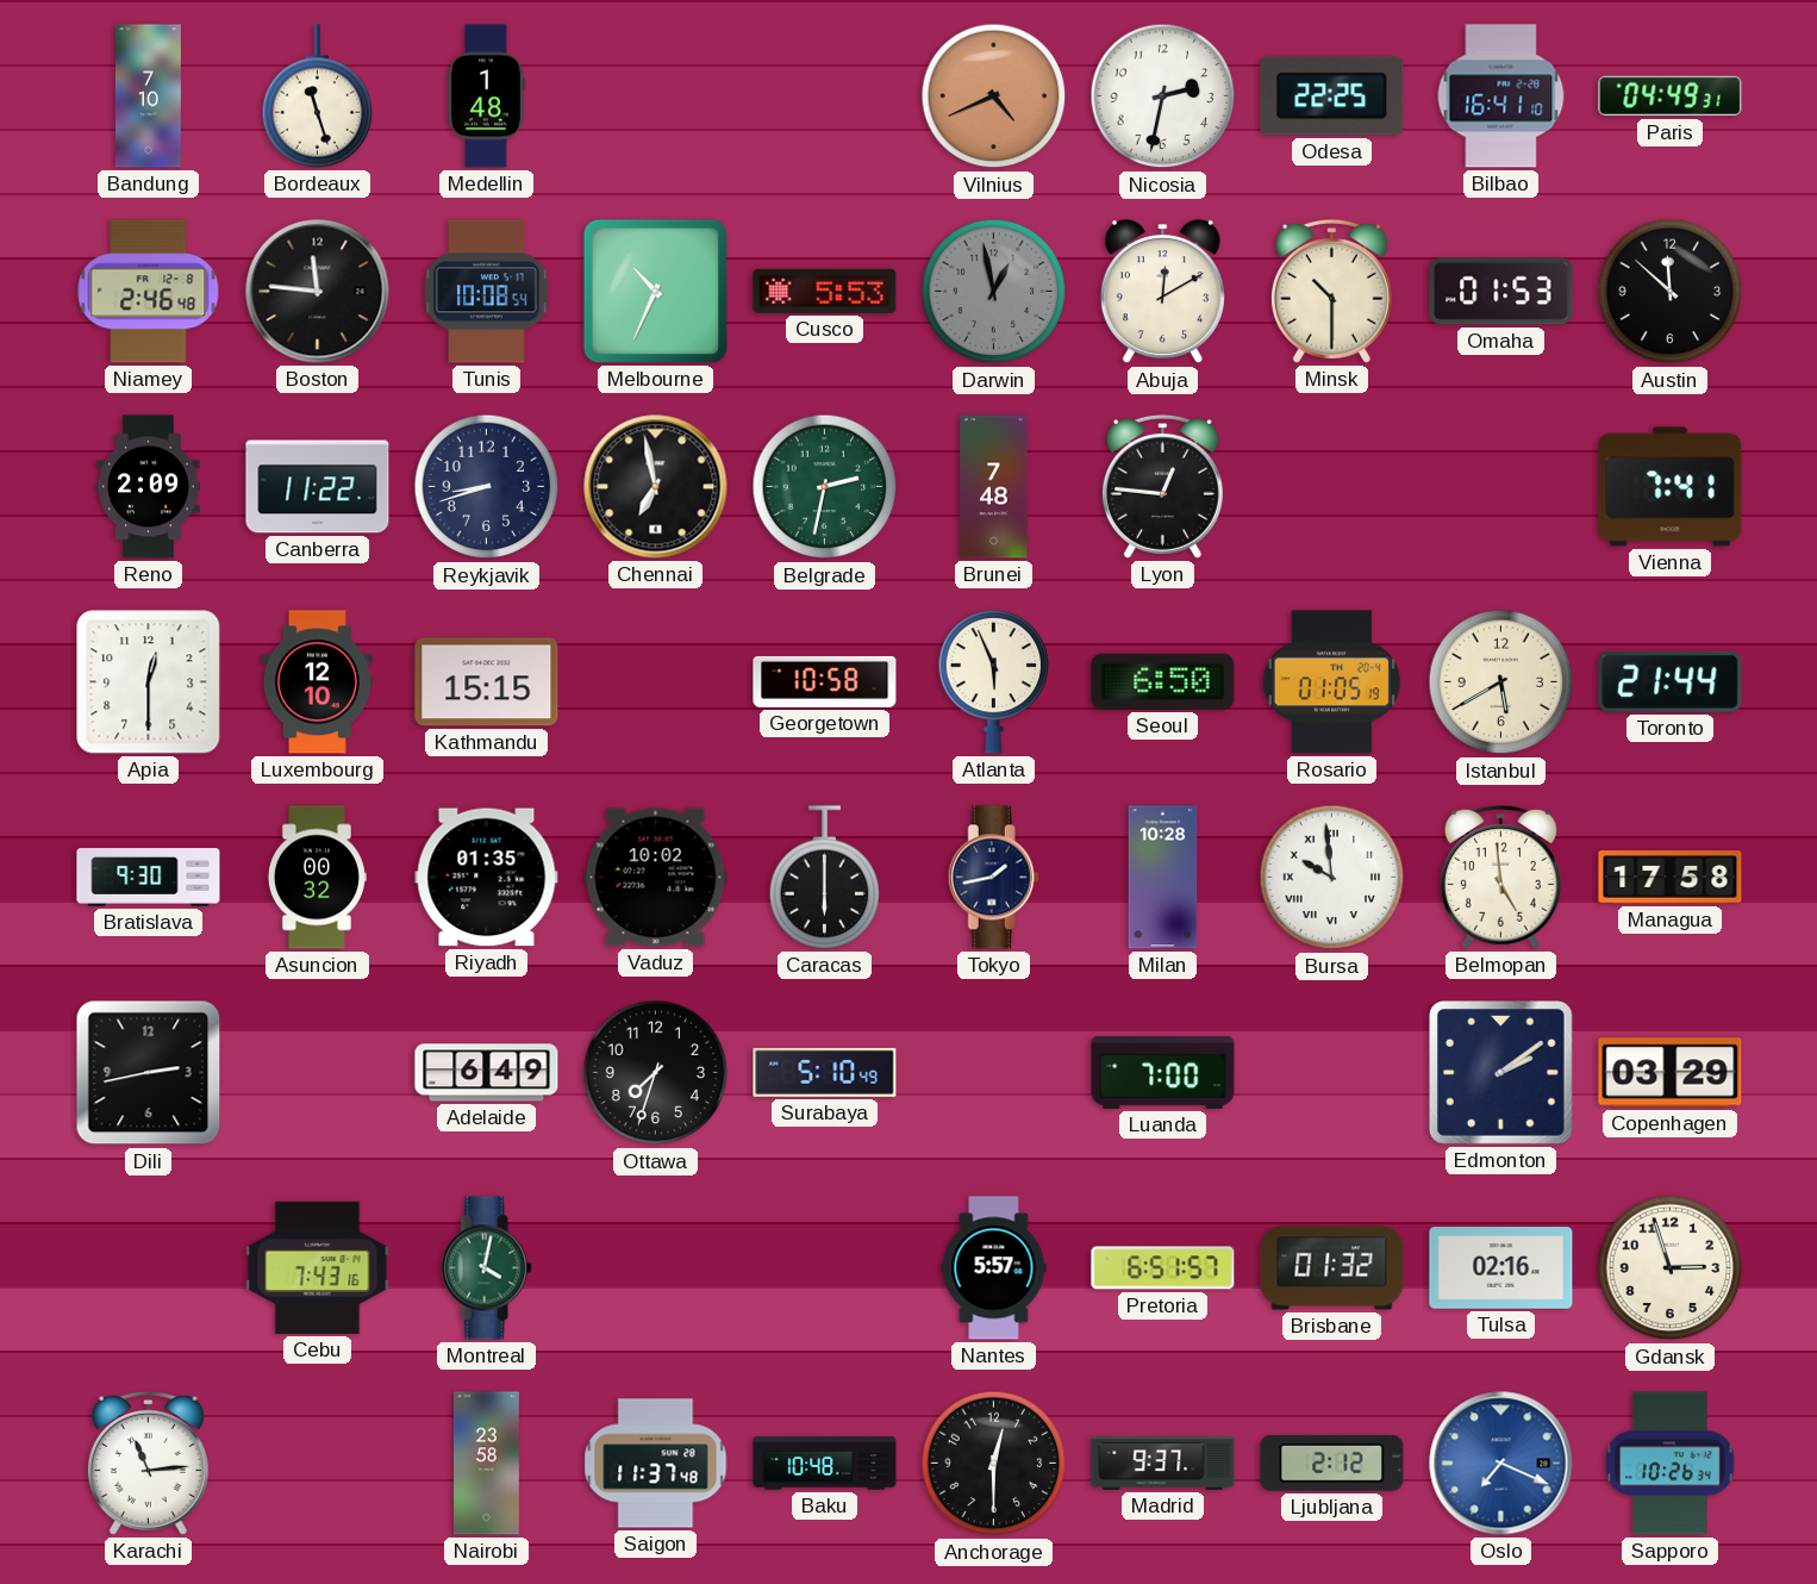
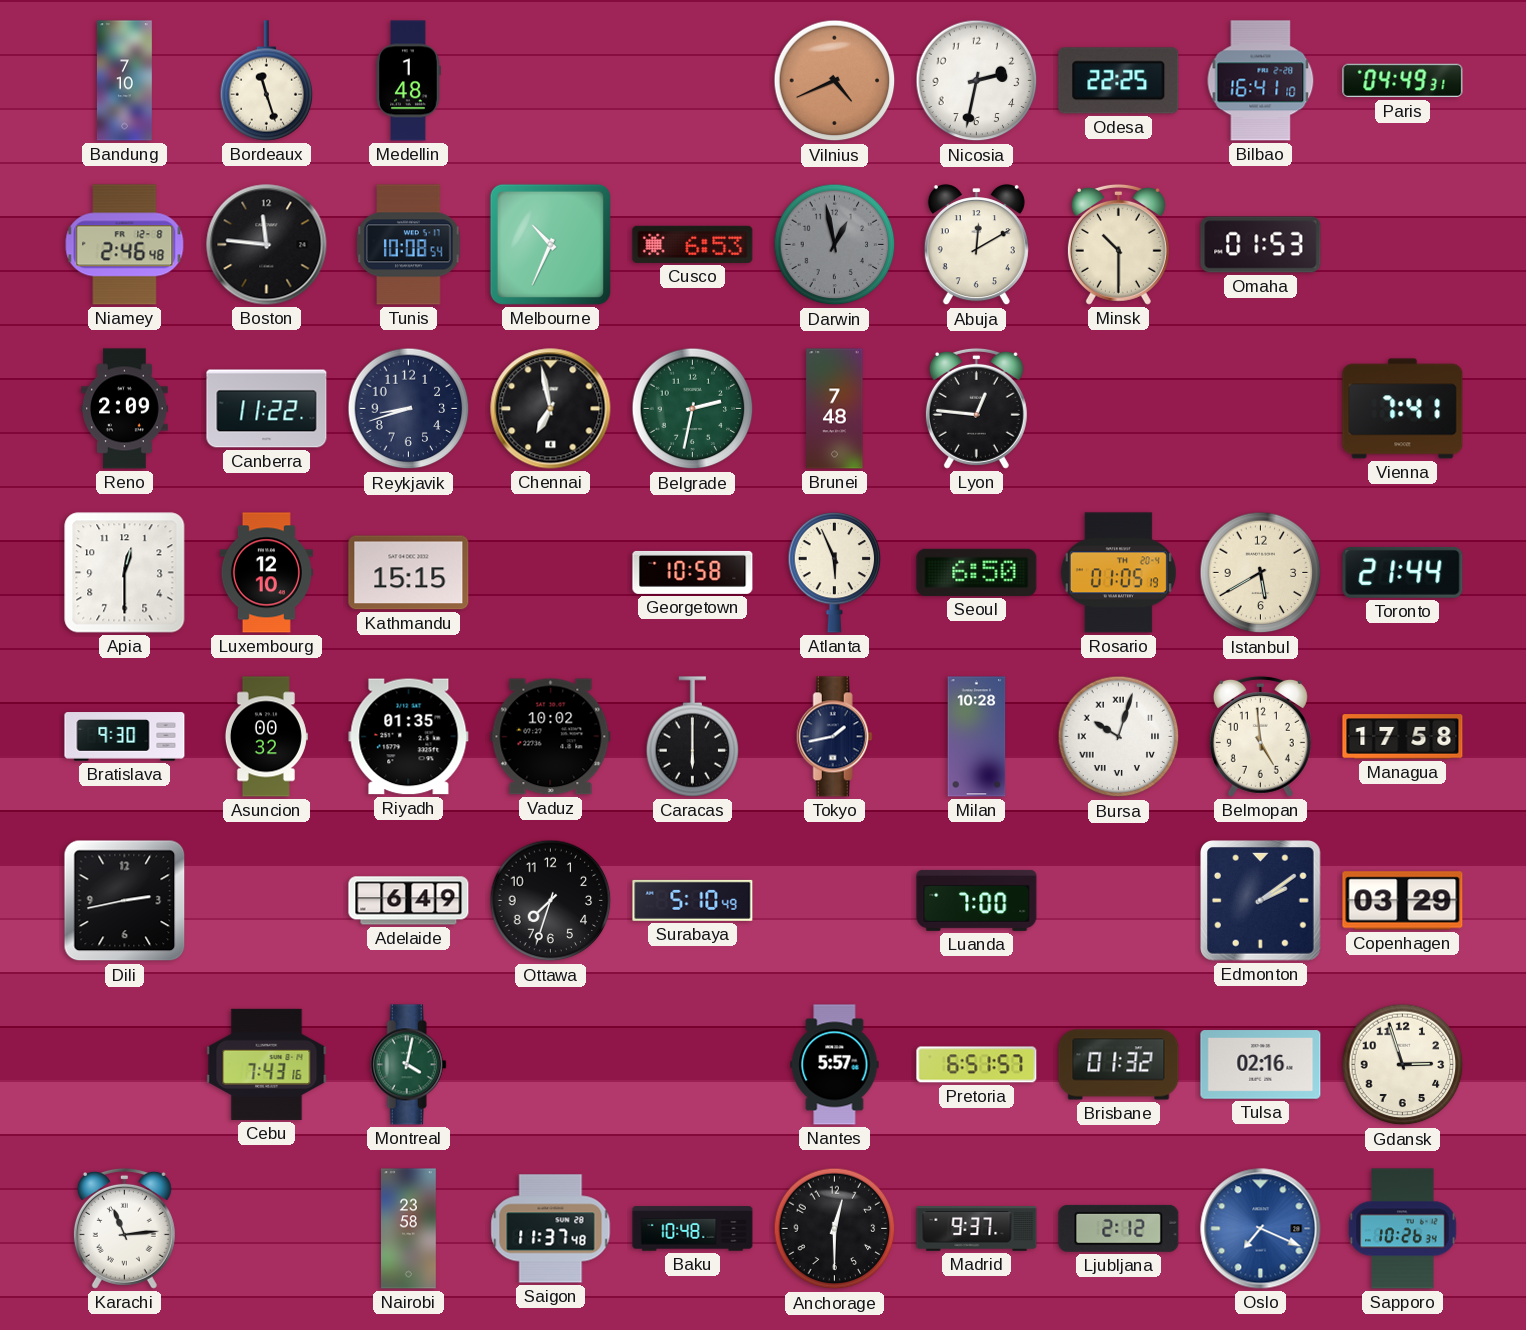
Cusco: 5:53 -> 6:53
Austin: 11:52 -> none
Bursa: 9:59 -> 10:03
